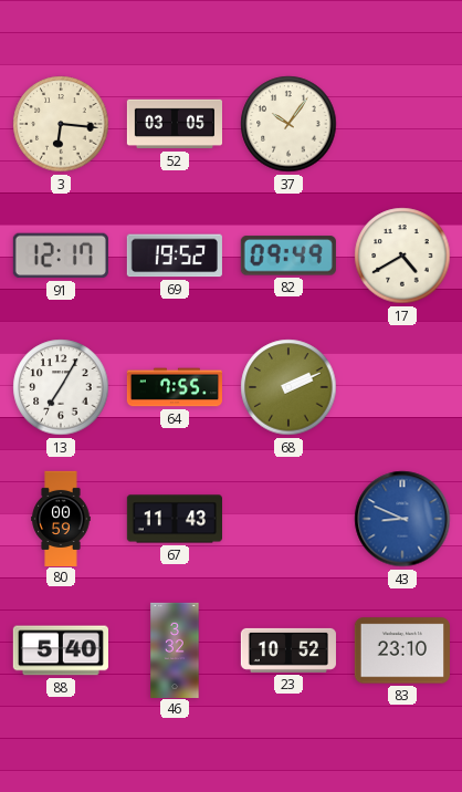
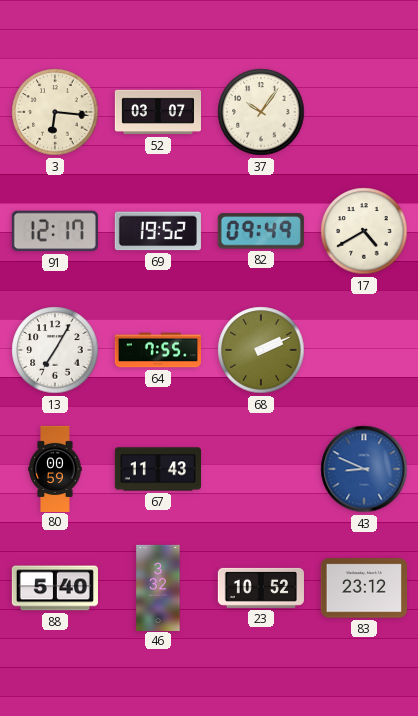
52: 03:05 -> 03:07
83: 23:10 -> 23:12
